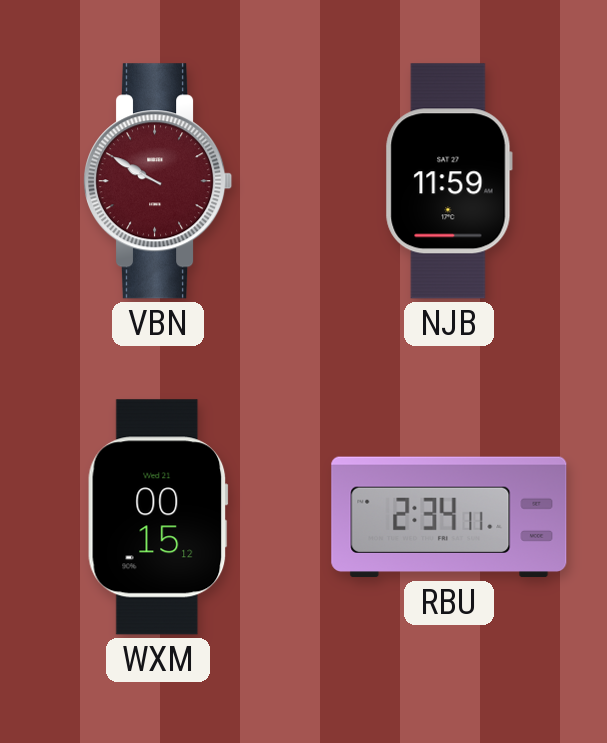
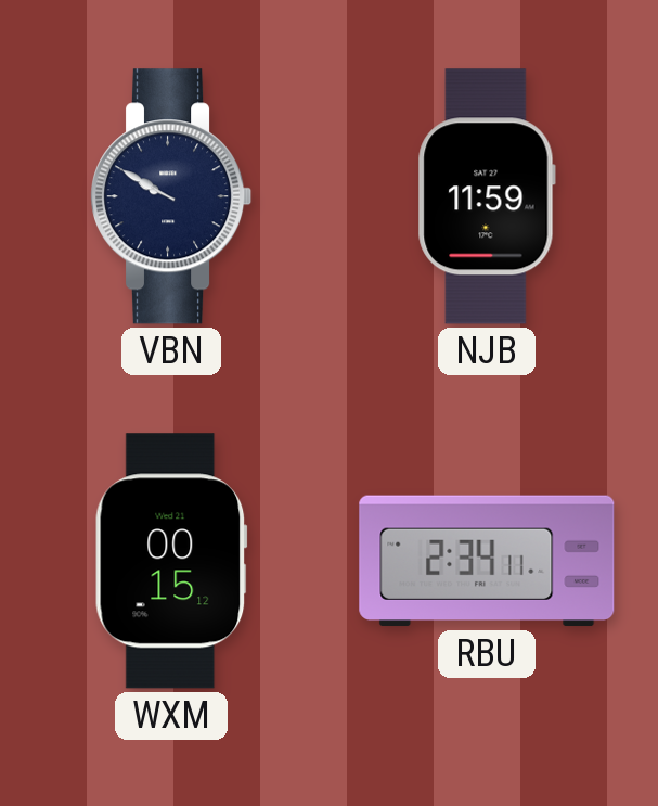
VBN dial: burgundy -> navy
